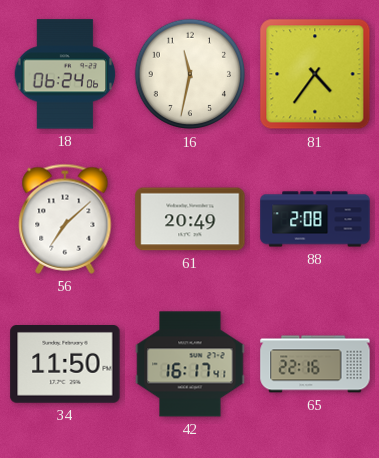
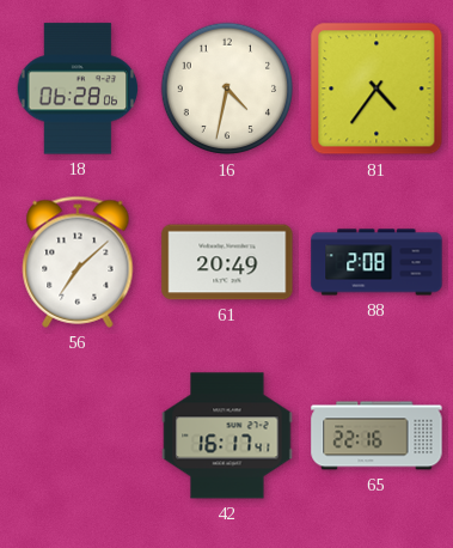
18: 06:24 -> 06:28
16: 11:32 -> 4:32
34: 11:50 -> none
